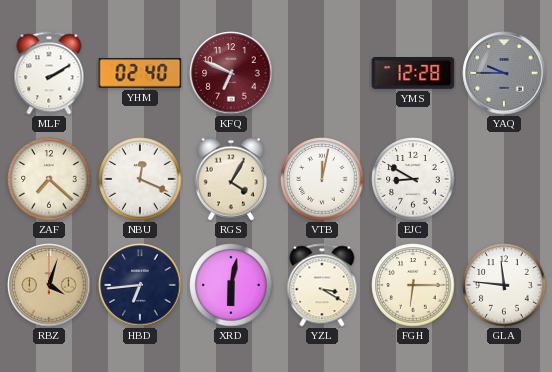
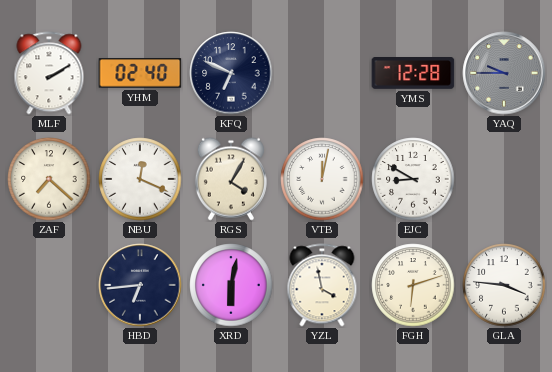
KFQ dial: burgundy -> navy
RBZ: 4:03 -> none
YZL: 3:20 -> 3:58
FGH: 6:15 -> 6:12
GLA: 11:46 -> 3:46
